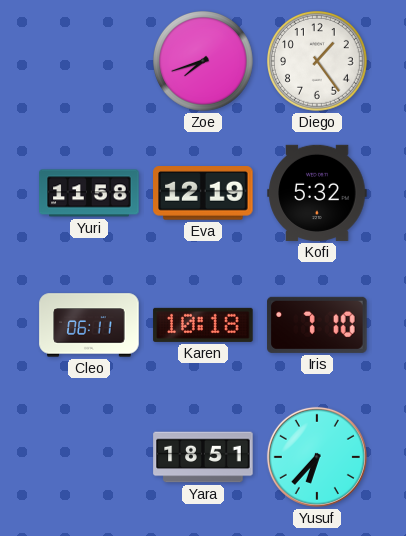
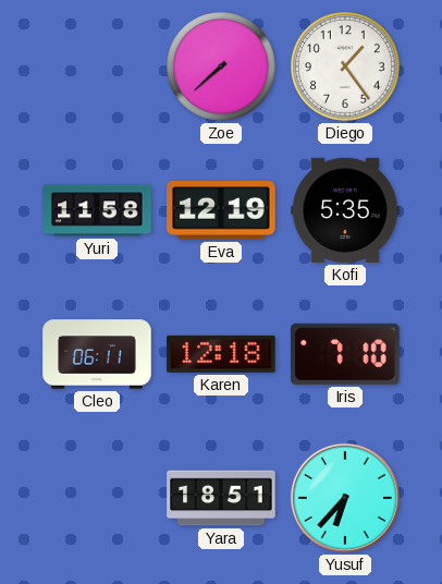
Zoe: 7:42 -> 7:38
Kofi: 5:32 -> 5:35
Karen: 10:18 -> 12:18
